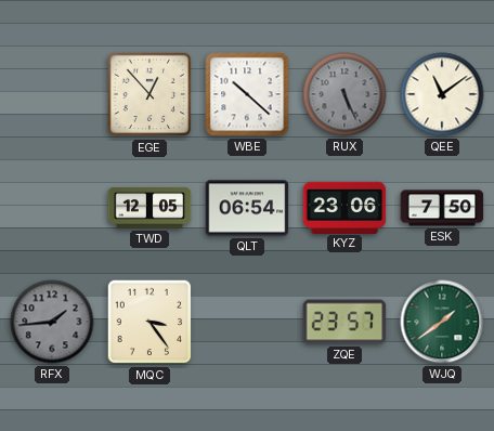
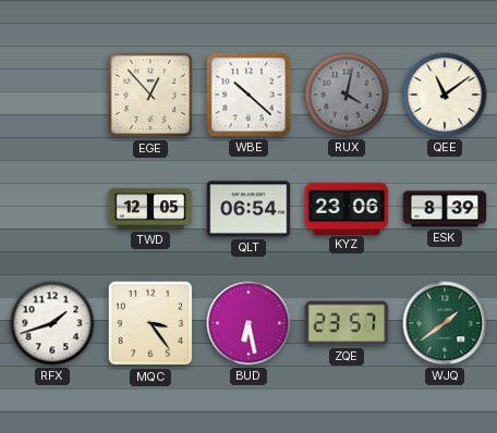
RUX: 5:26 -> 4:02
ESK: 7:50 -> 8:39
RFX: 1:44 -> 1:42
RFX dial: grey -> white
BUD: none -> 6:28
